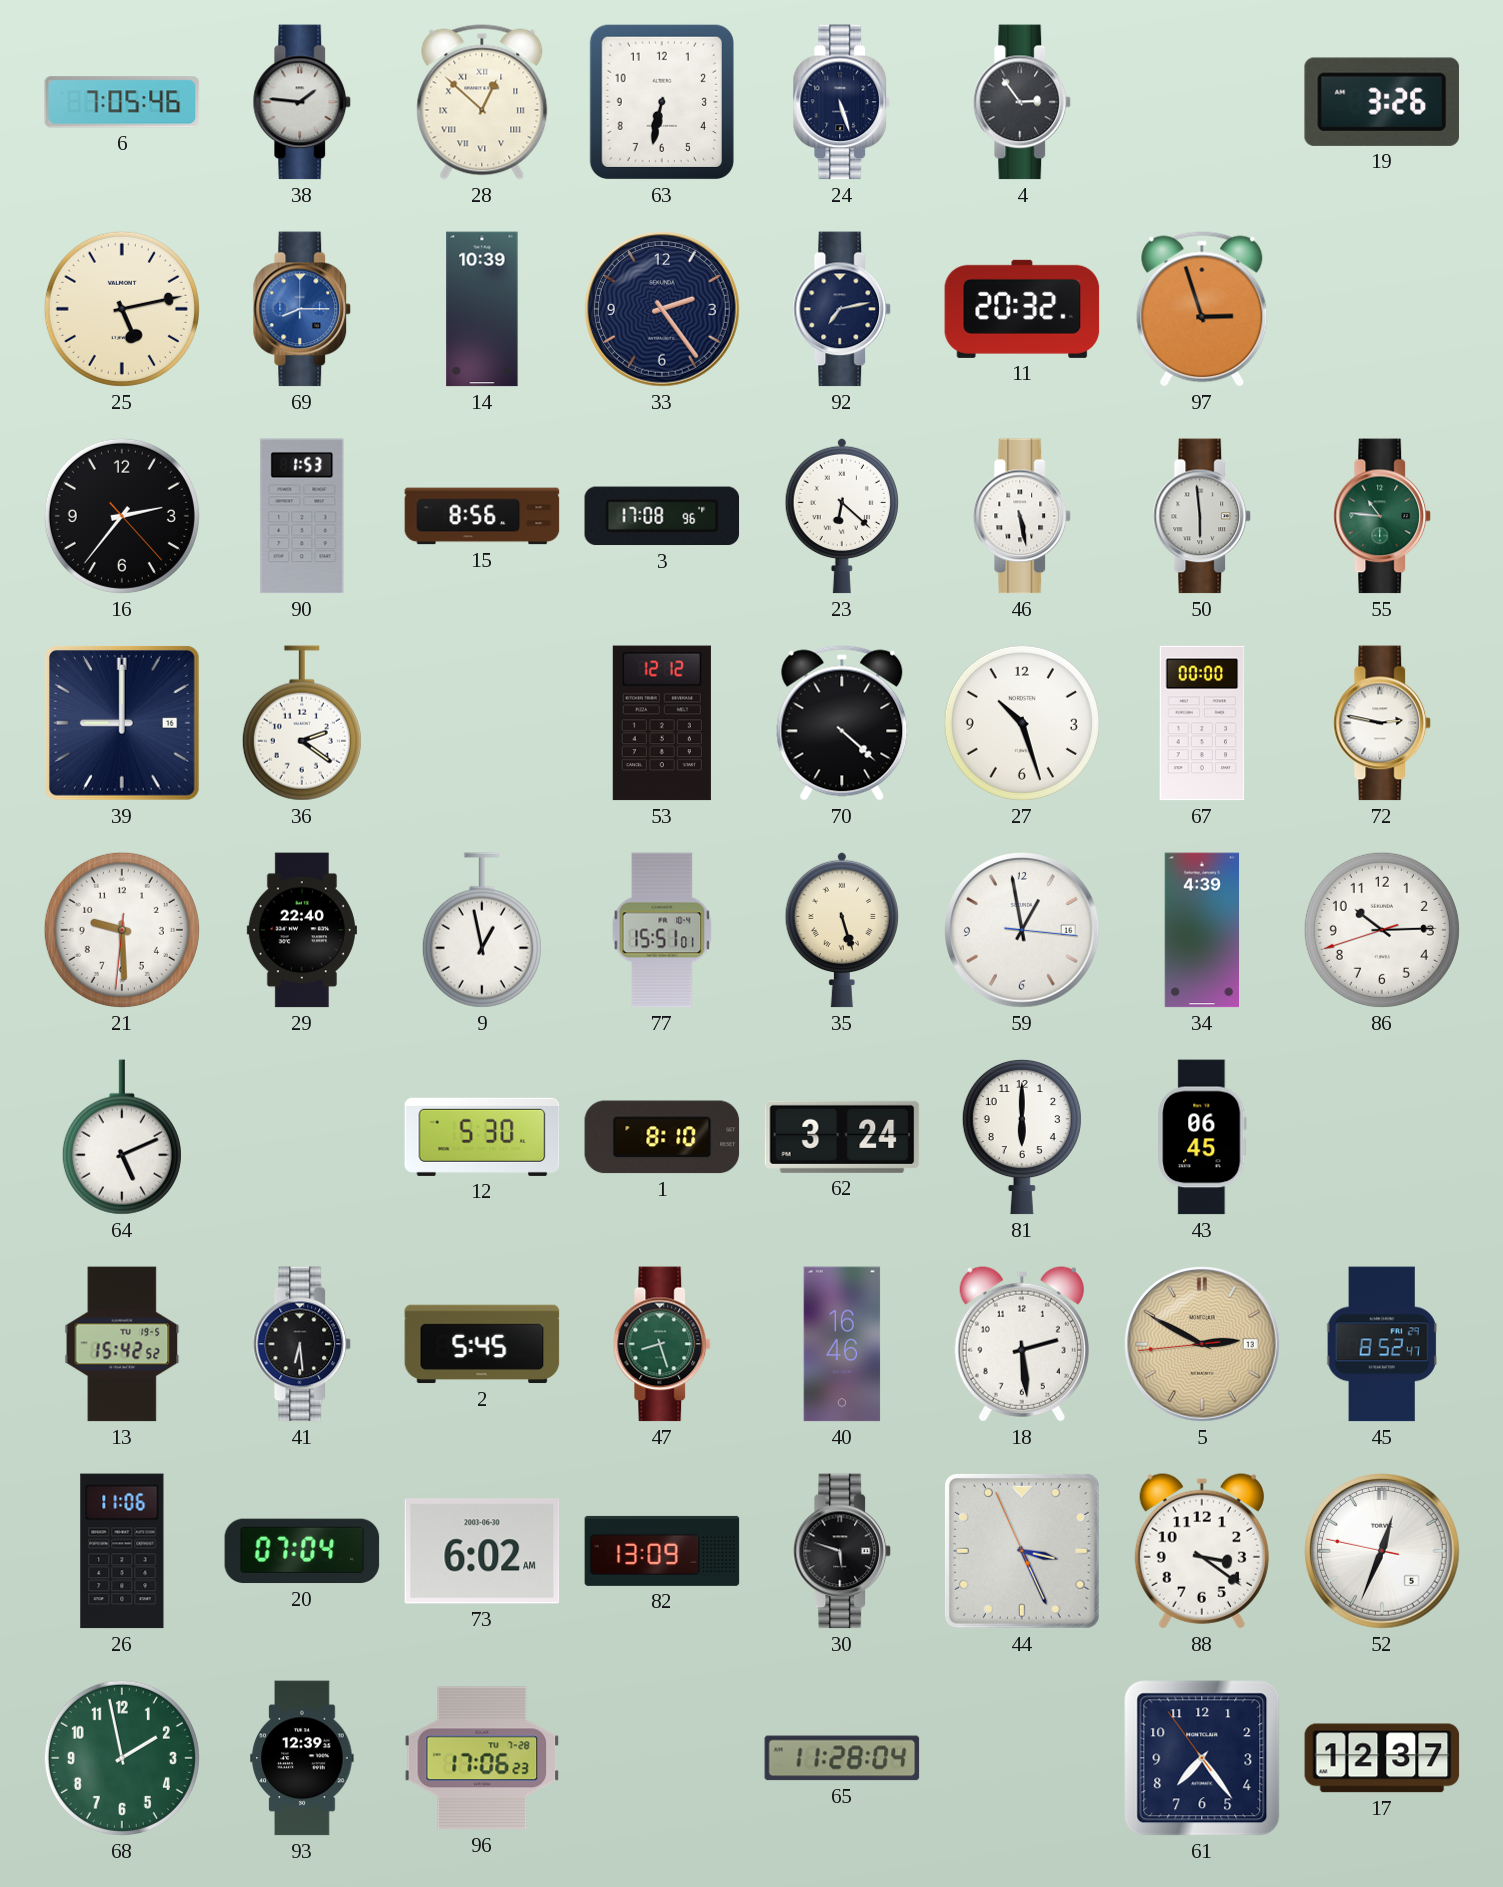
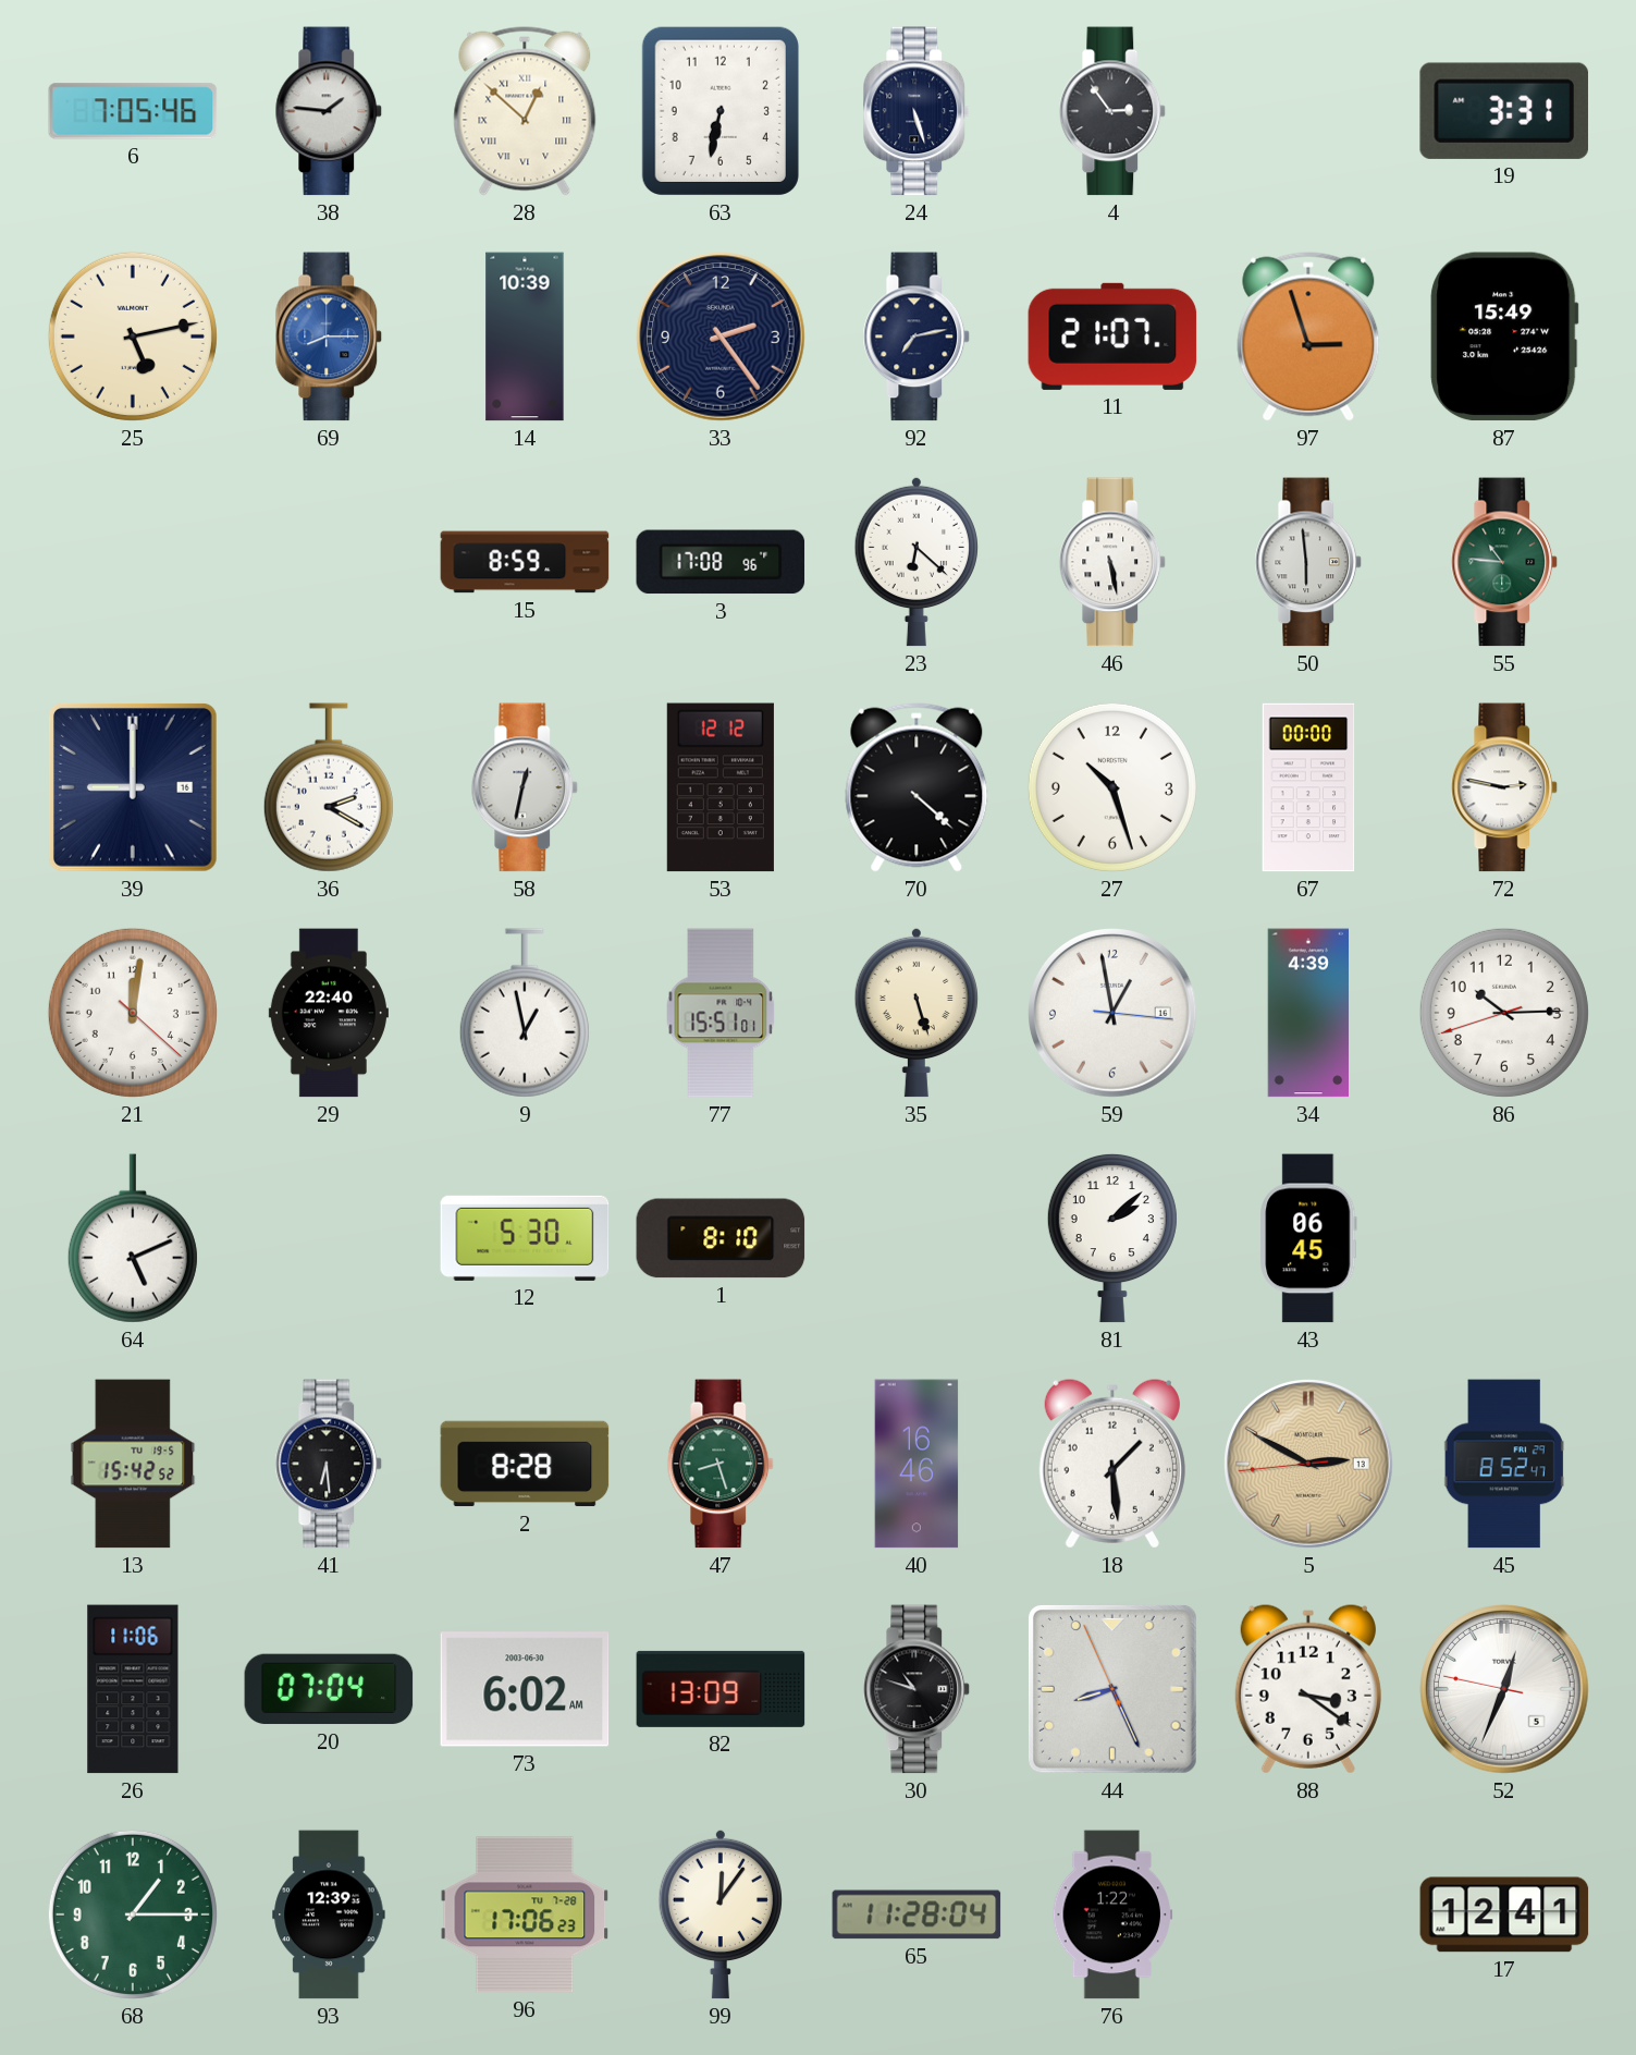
19: 3:26 -> 3:31
11: 20:32 -> 21:07
87: none -> 15:49
16: 2:36 -> none
90: 1:53 -> none
15: 8:56 -> 8:59
36: 2:21 -> 2:20
58: none -> 12:32
21: 9:29 -> 12:01
62: 3:24 -> none
81: 6:00 -> 2:08
2: 5:45 -> 8:28
18: 2:29 -> 1:29
30: 5:48 -> 10:48
44: 3:25 -> 8:25
68: 1:58 -> 1:15
99: none -> 12:06
76: none -> 1:22
61: 7:23 -> none
17: 12:37 -> 12:41
